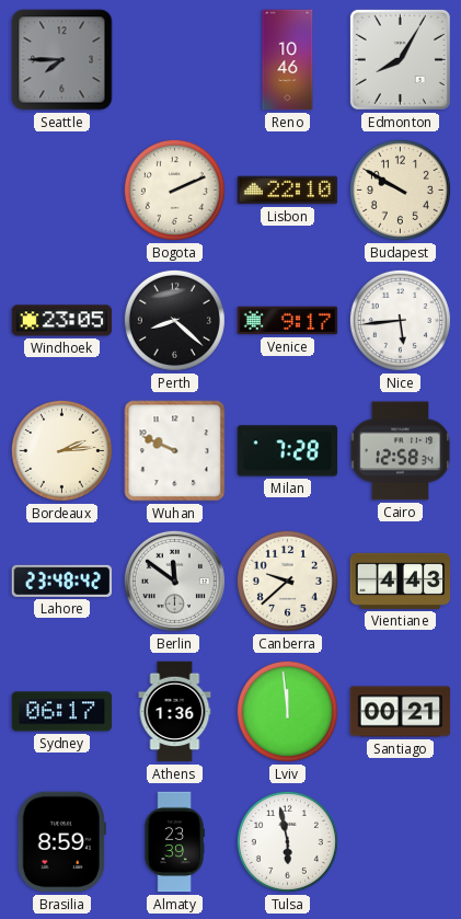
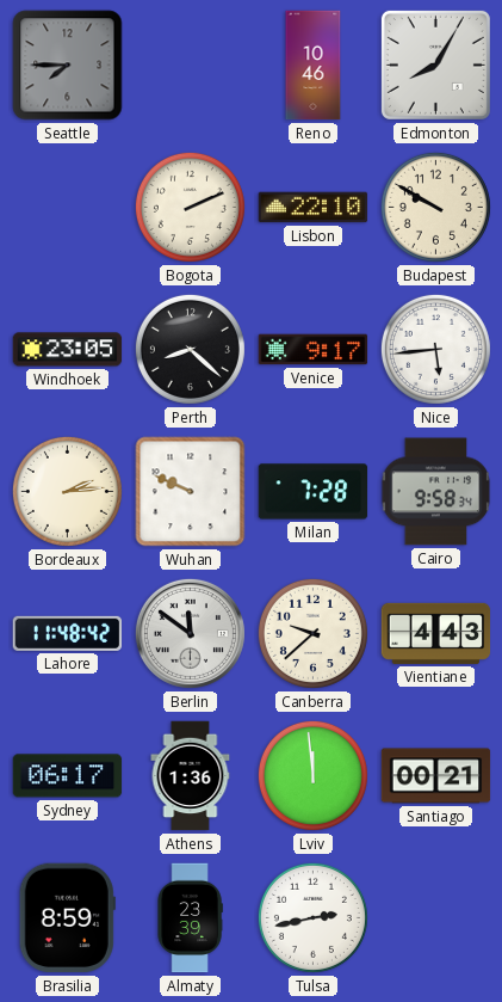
Cairo: 12:58 -> 9:58
Lahore: 23:48 -> 11:48
Tulsa: 5:58 -> 2:43
